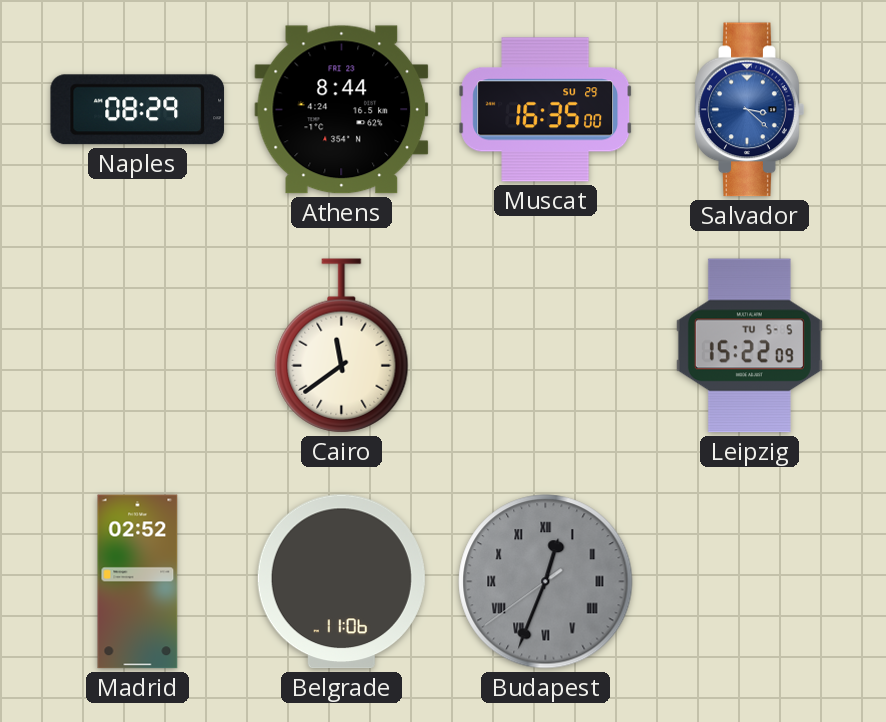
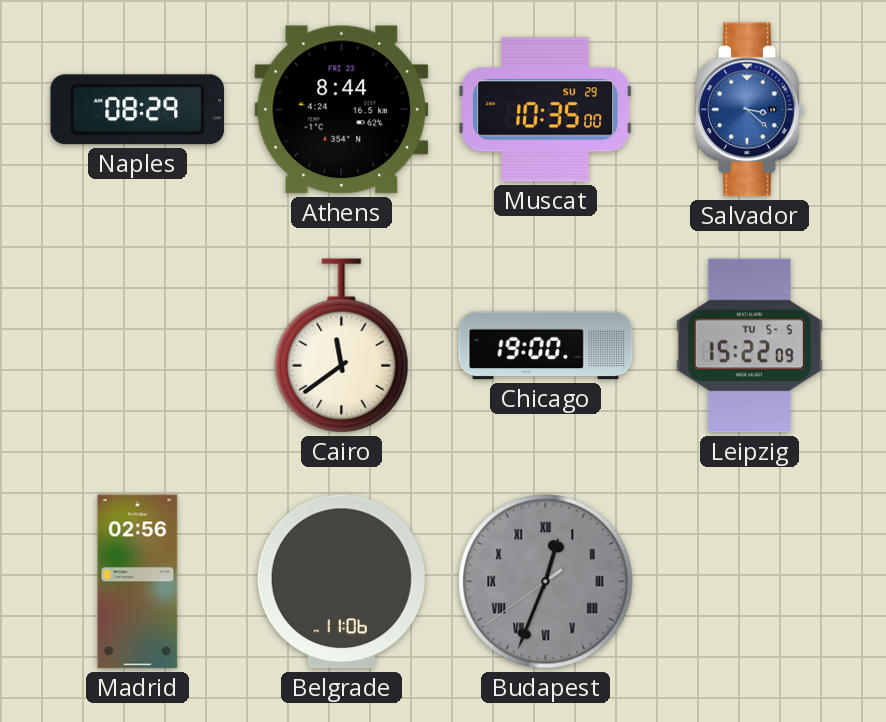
Muscat: 16:35 -> 10:35
Chicago: none -> 19:00
Madrid: 02:52 -> 02:56
